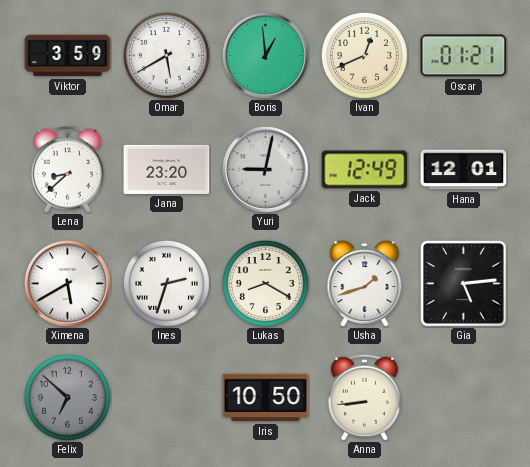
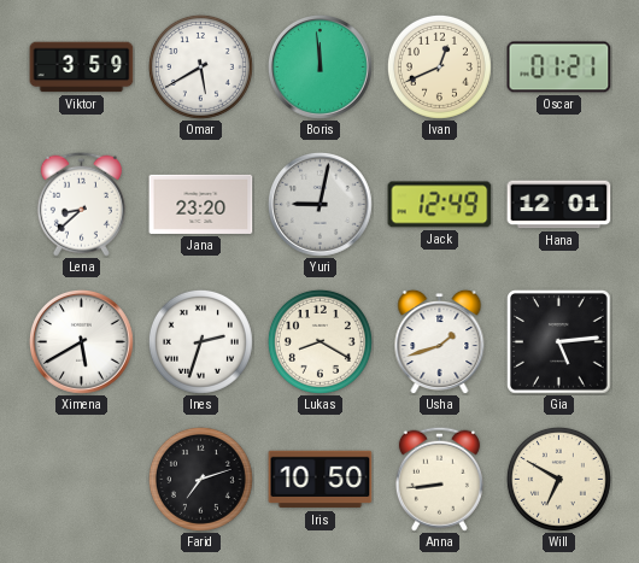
Boris: 12:59 -> 11:59
Felix: 6:52 -> none
Farid: none -> 7:12
Will: none -> 6:50
